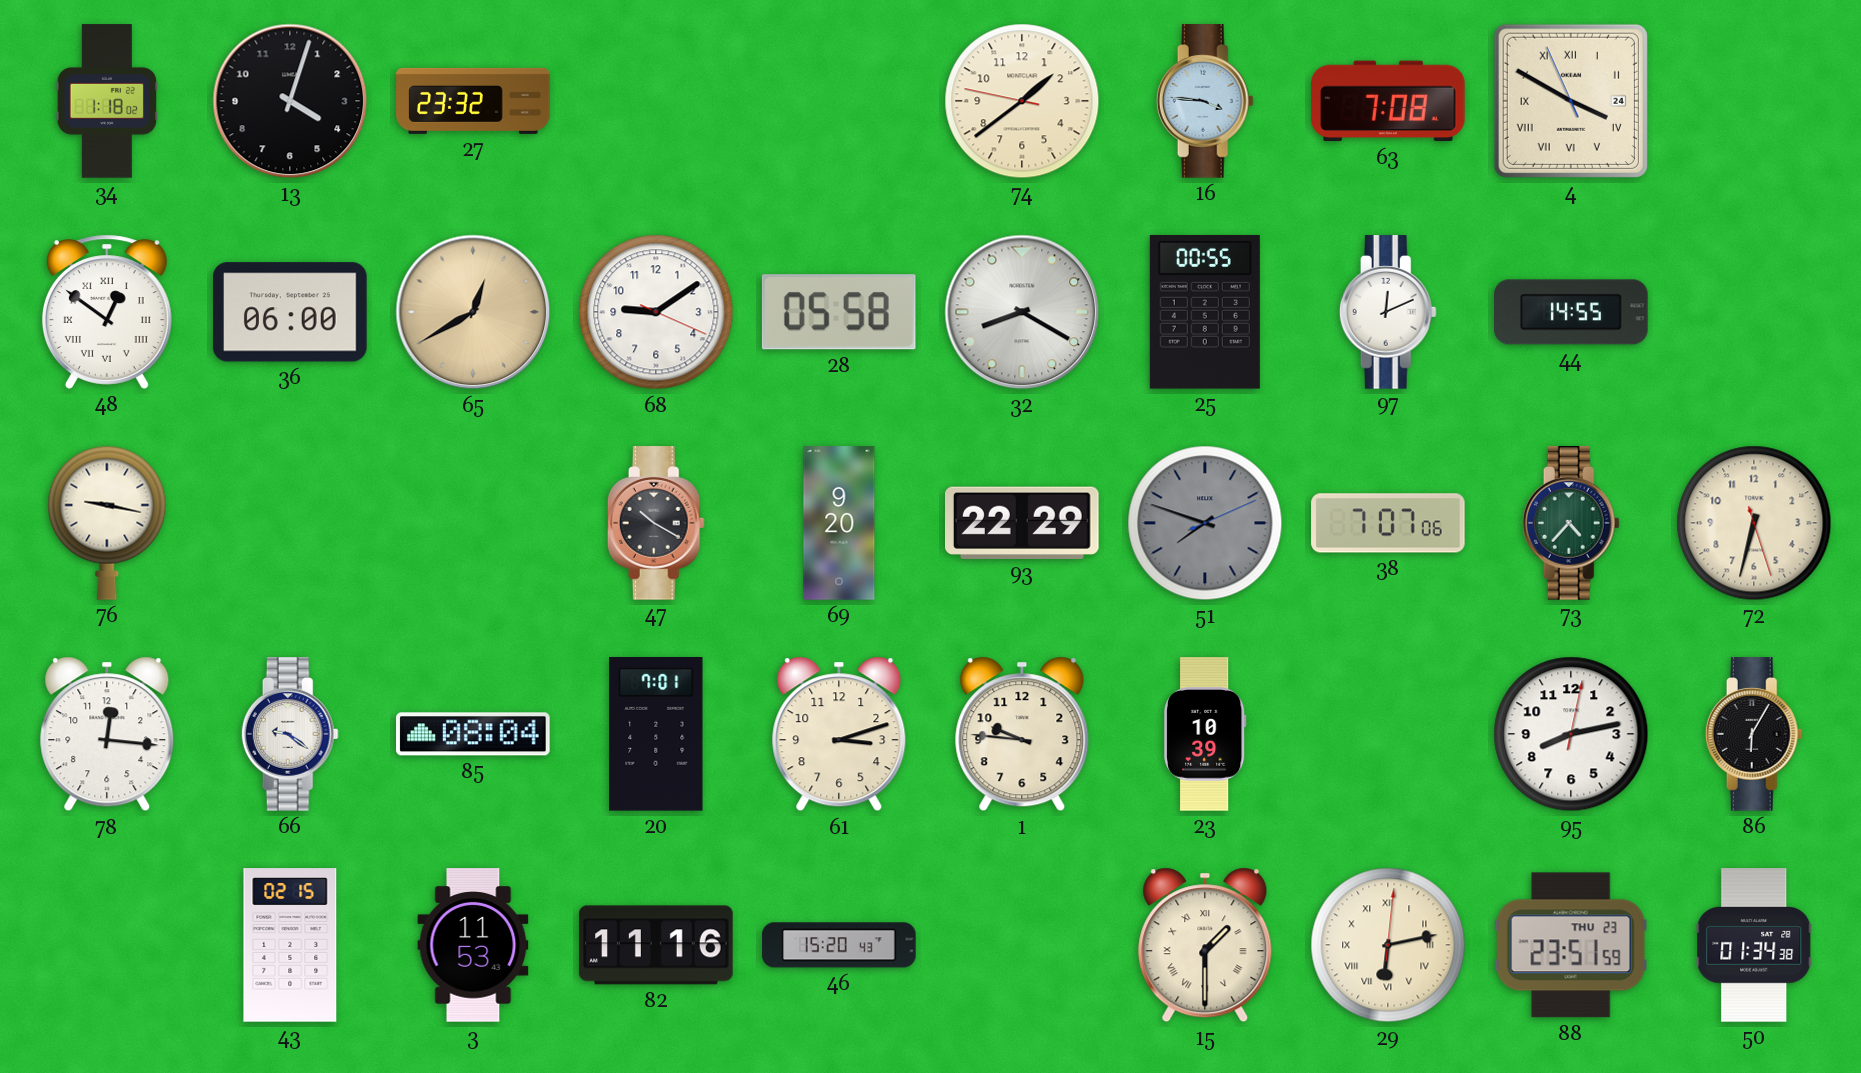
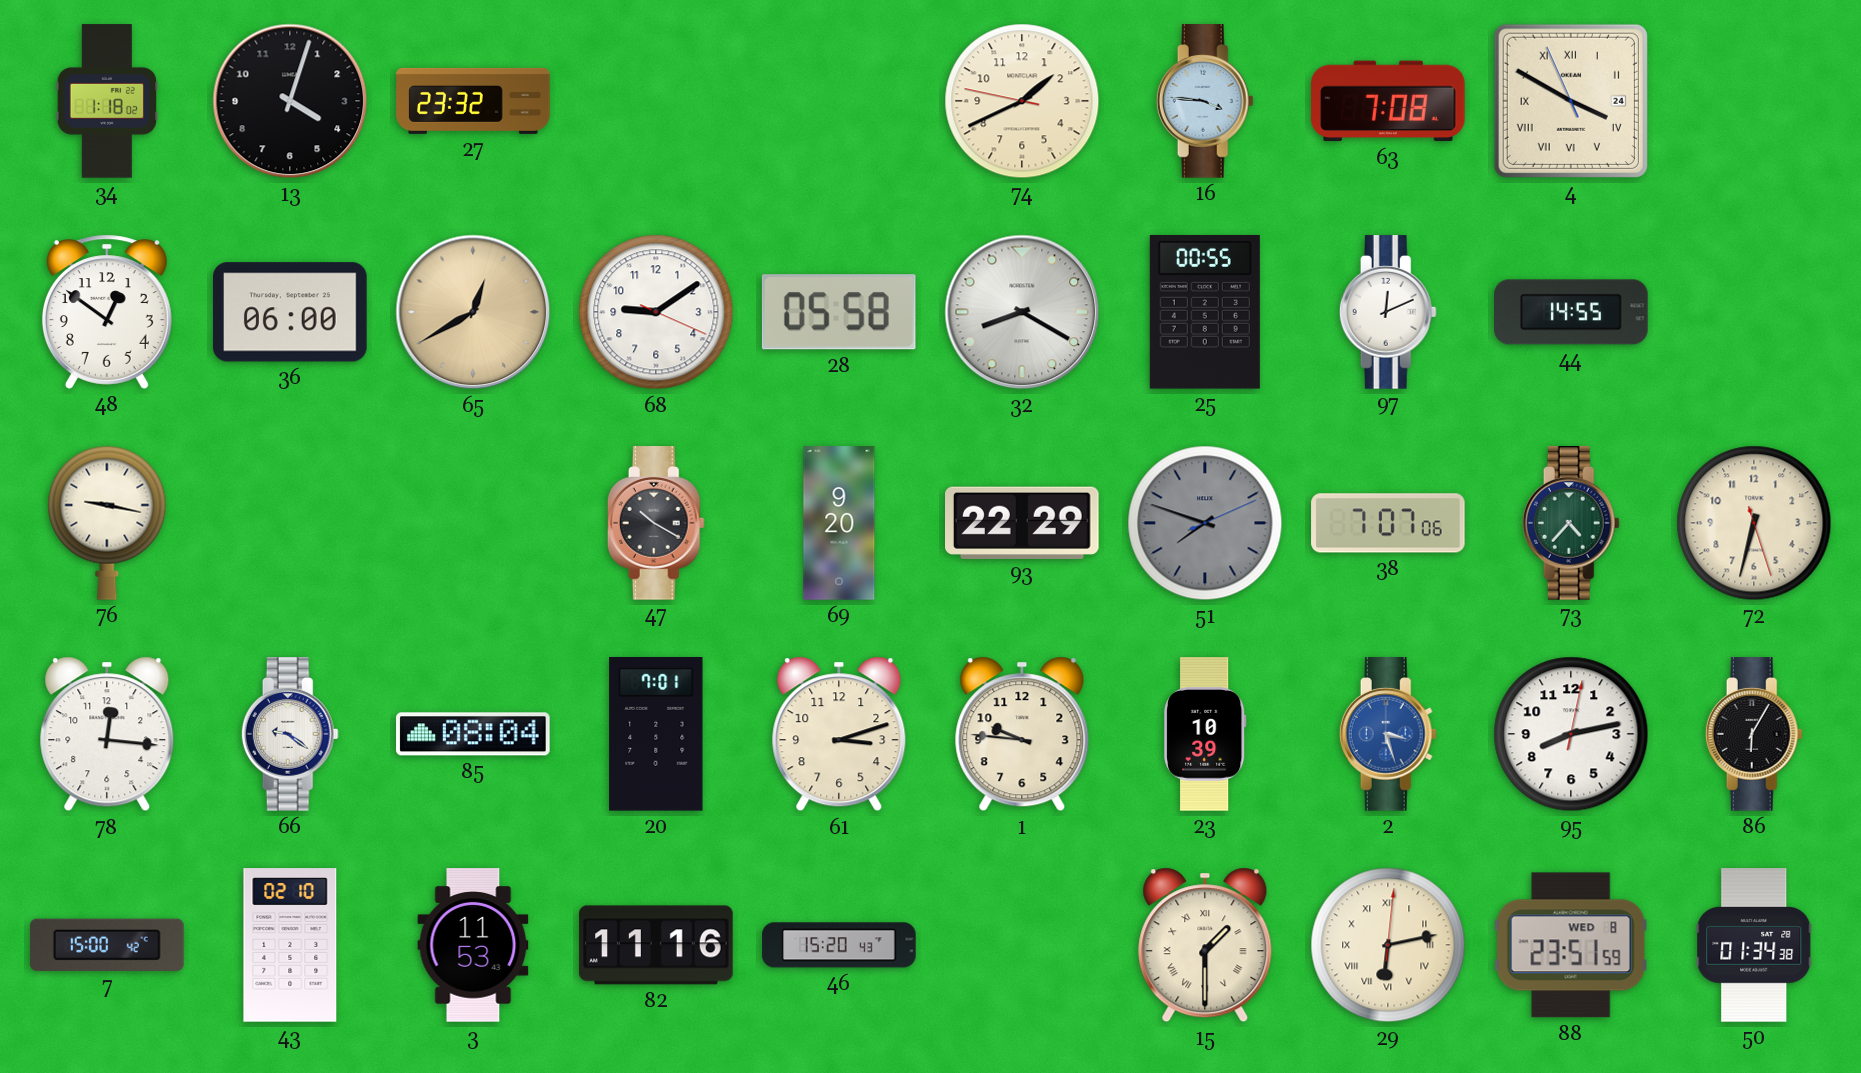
74: 1:38 -> 1:40
48 numerals: Roman -> Arabic
2: none -> 3:27
7: none -> 15:00
43: 02:15 -> 02:10
88 date: THU 23 -> WED 8
